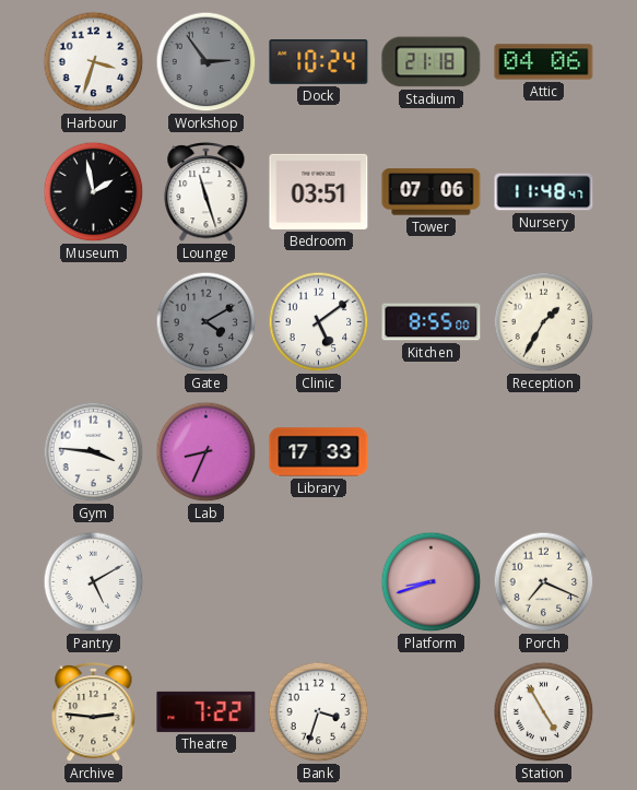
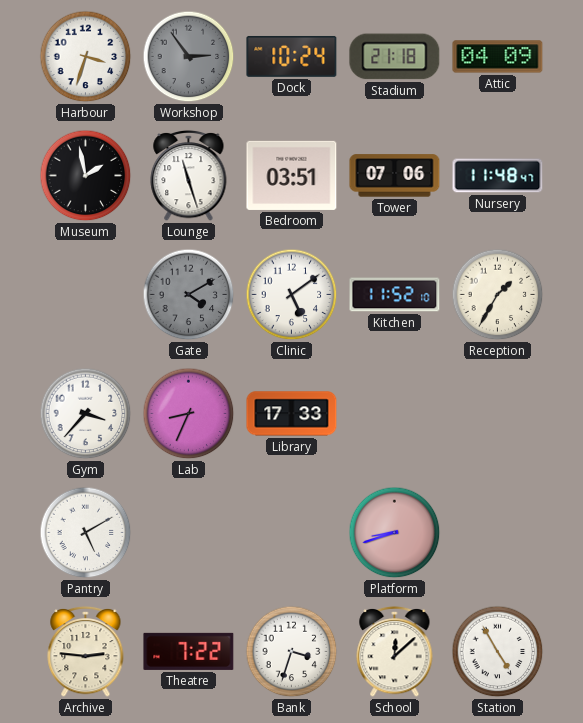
Attic: 04:06 -> 04:09
Kitchen: 8:55 -> 11:52
Gym: 3:46 -> 3:37
Porch: 7:19 -> none
School: none -> 12:08
